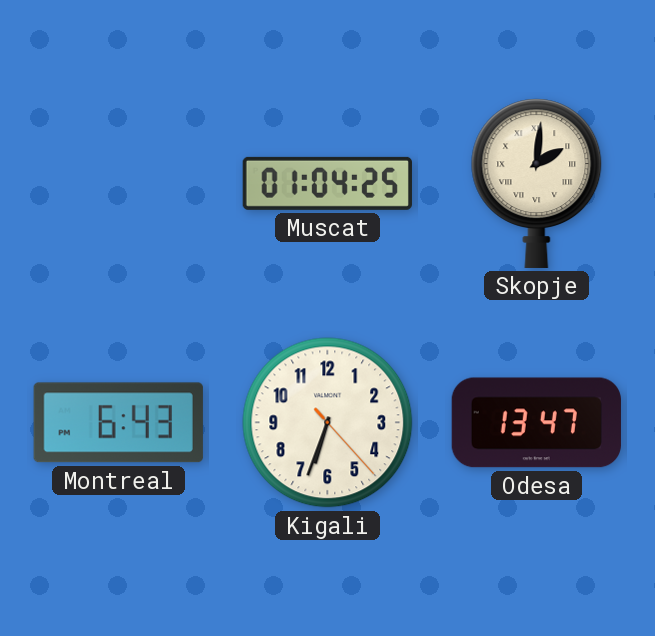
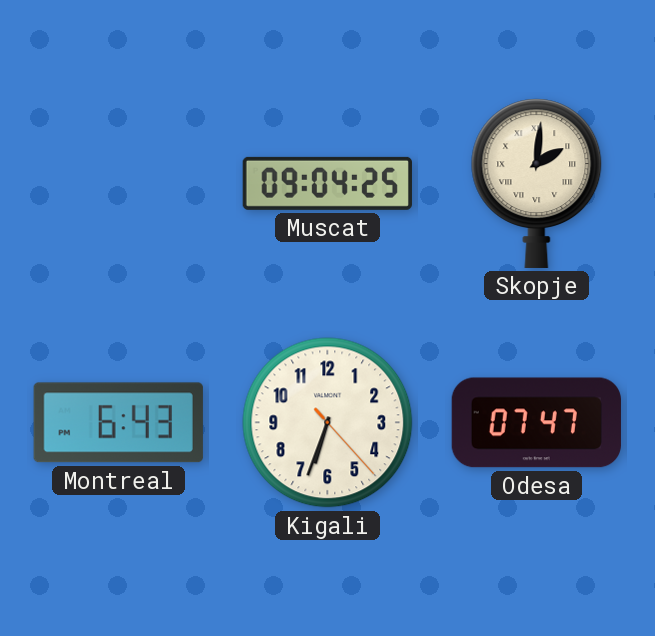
Muscat: 01:04 -> 09:04
Odesa: 13:47 -> 07:47
